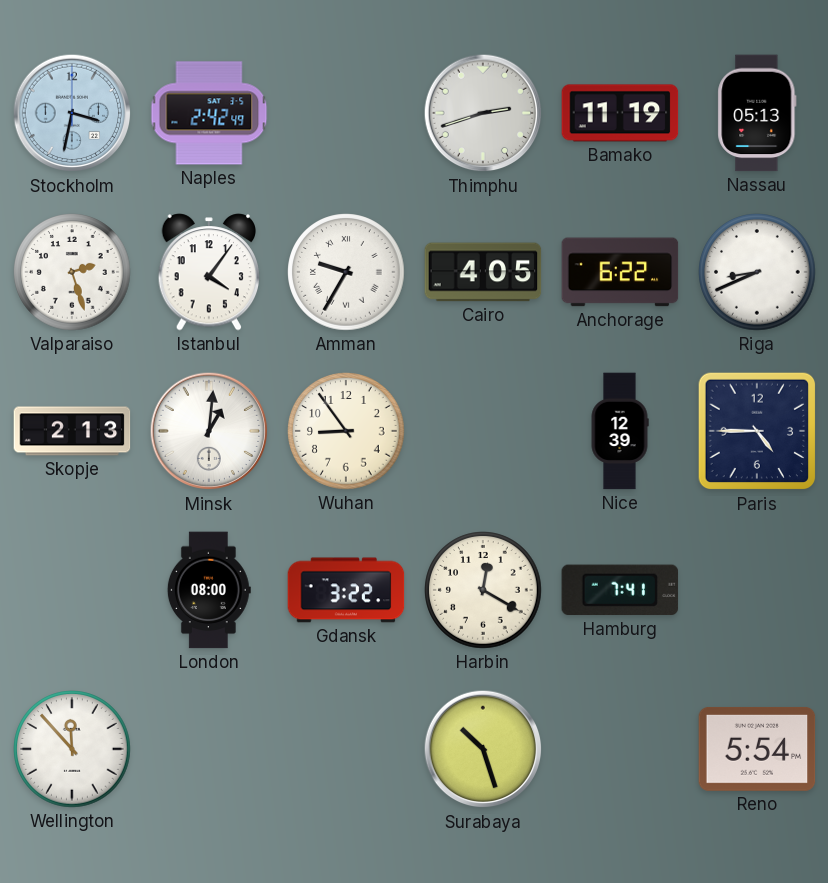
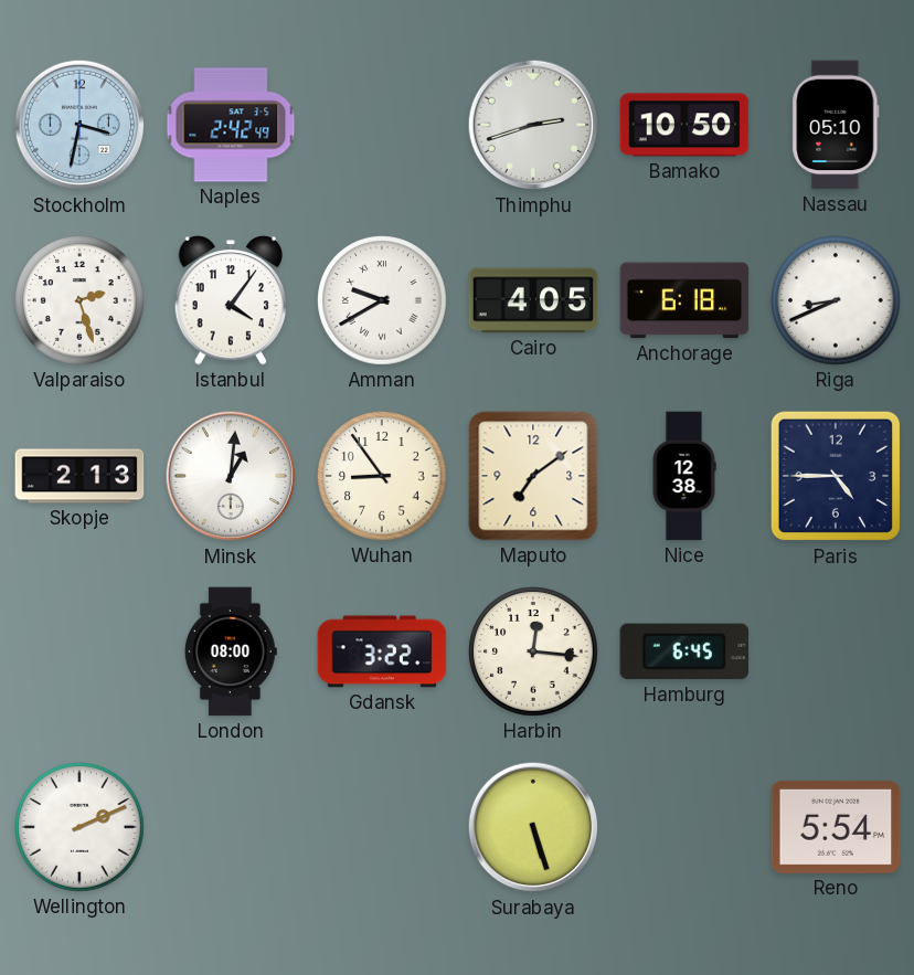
Bamako: 11:19 -> 10:50
Nassau: 05:13 -> 05:10
Amman: 9:35 -> 9:40
Anchorage: 6:22 -> 6:18
Maputo: none -> 7:09
Nice: 12:39 -> 12:38
Harbin: 12:20 -> 12:16
Hamburg: 7:41 -> 6:45
Wellington: 11:53 -> 2:11
Surabaya: 10:27 -> 5:27
